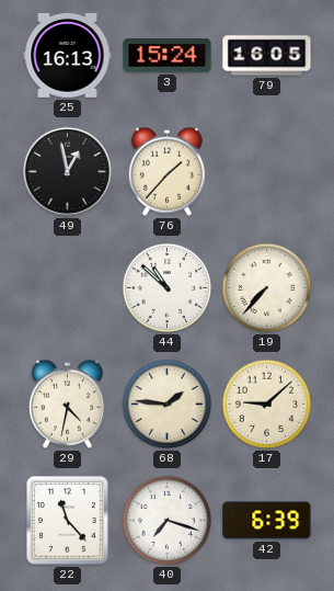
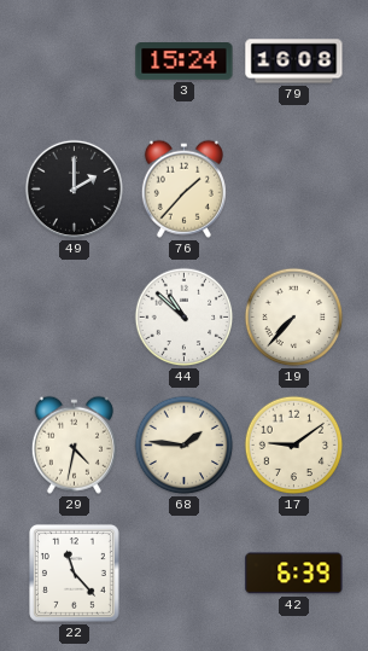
25: 16:13 -> none
79: 16:05 -> 16:08
49: 12:58 -> 2:00
17: 9:08 -> 9:09
40: 7:18 -> none
